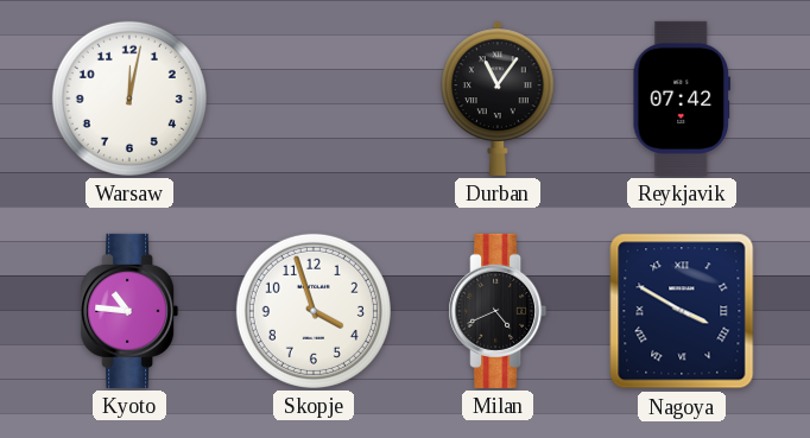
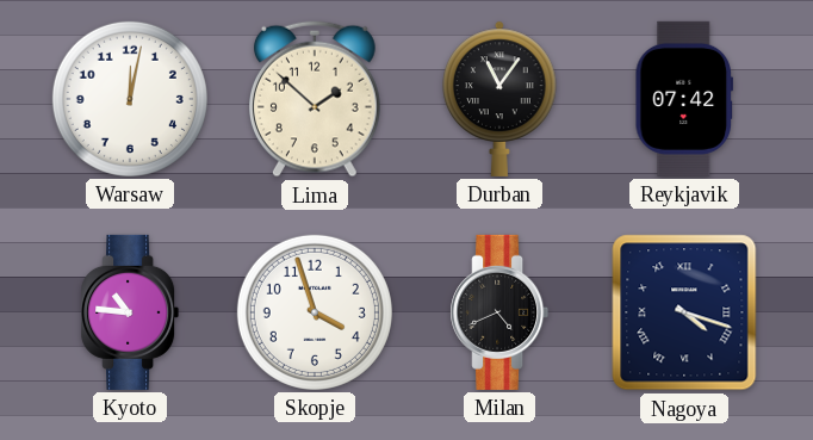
Lima: none -> 1:52
Nagoya: 3:50 -> 4:18
